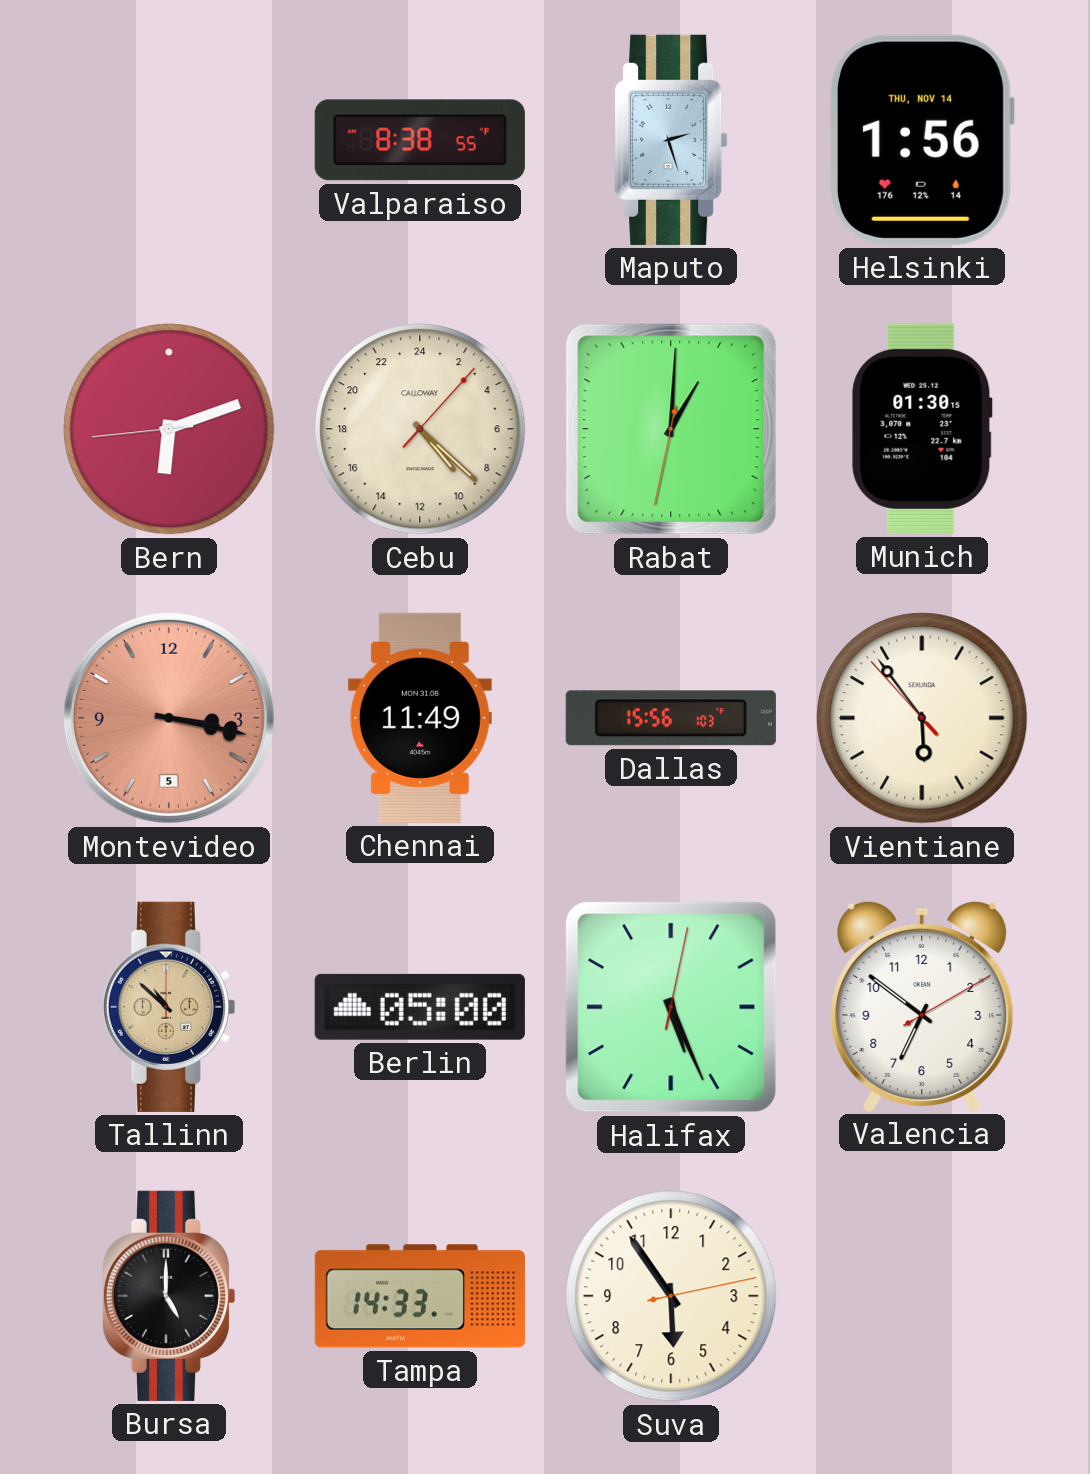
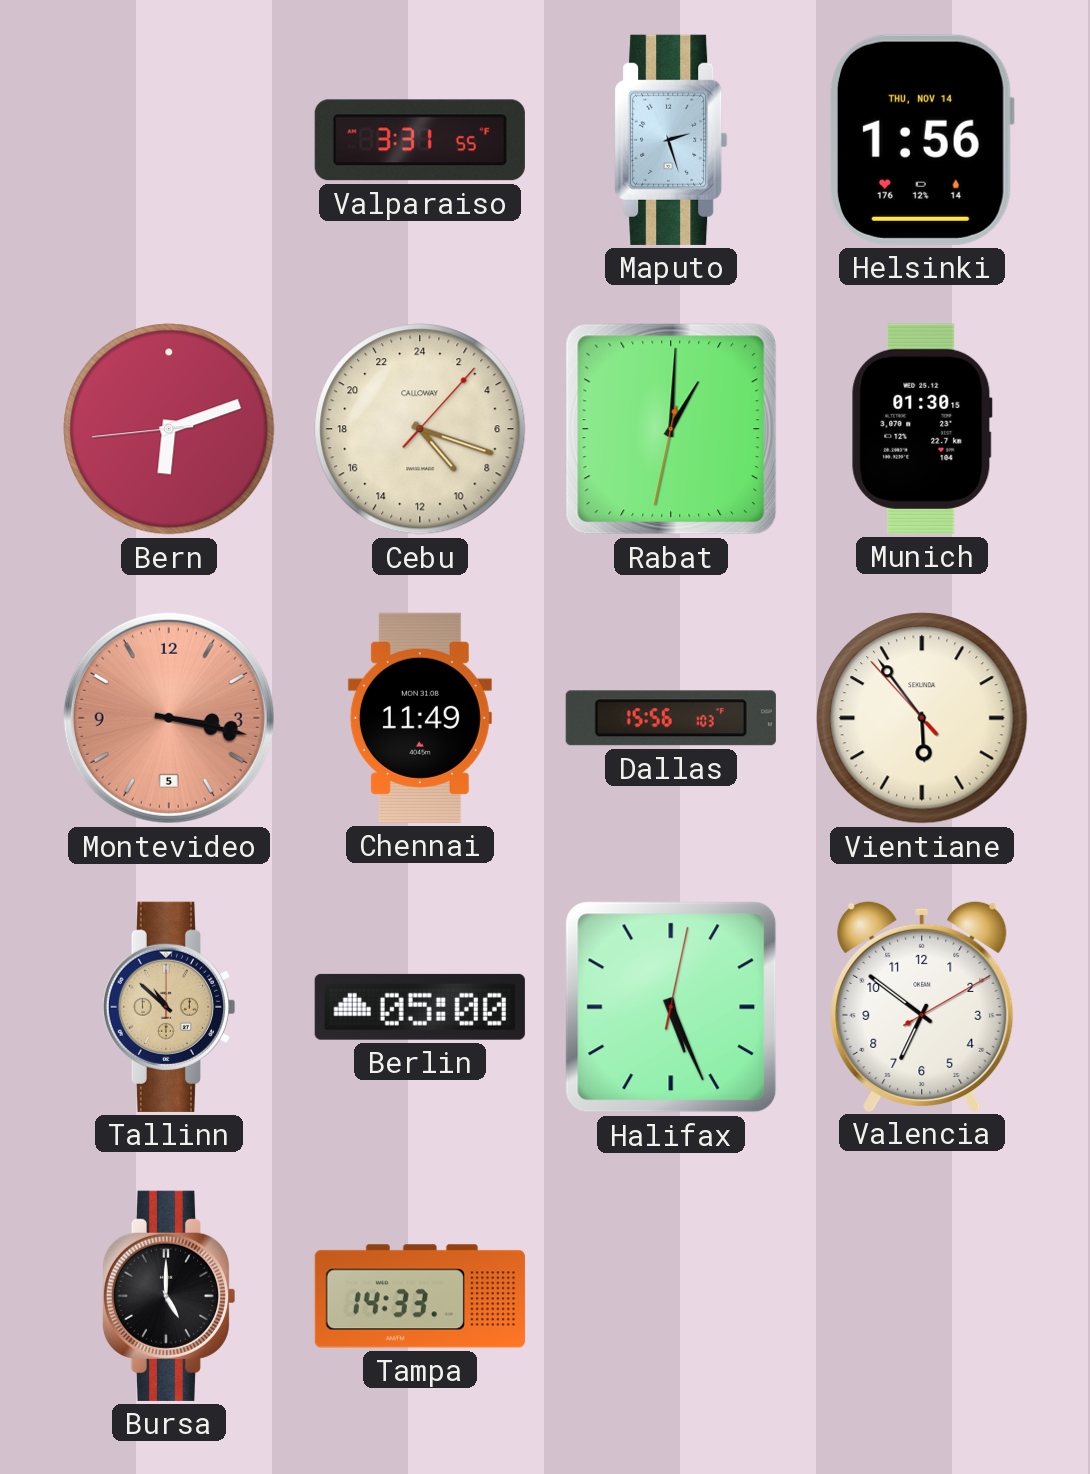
Valparaiso: 8:38 -> 3:31
Cebu: 9:22 -> 9:18
Suva: 5:54 -> none
